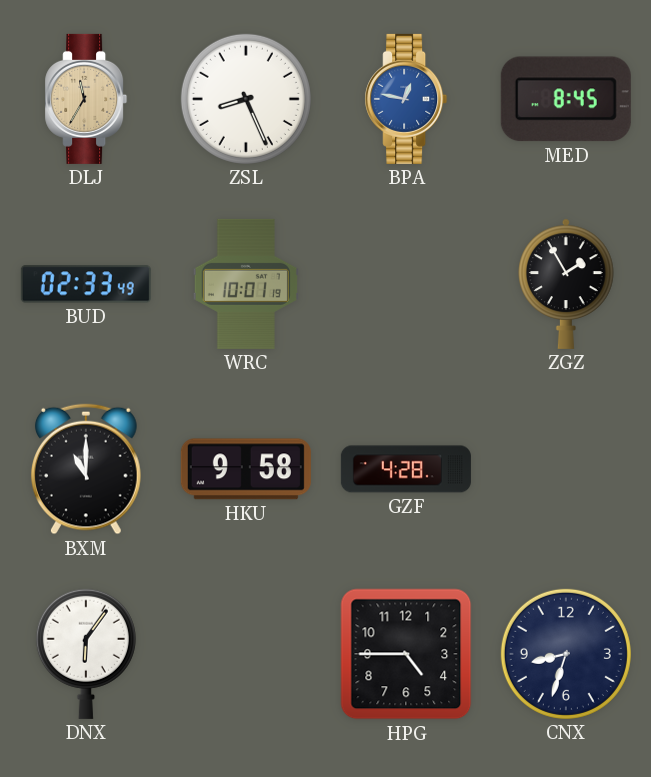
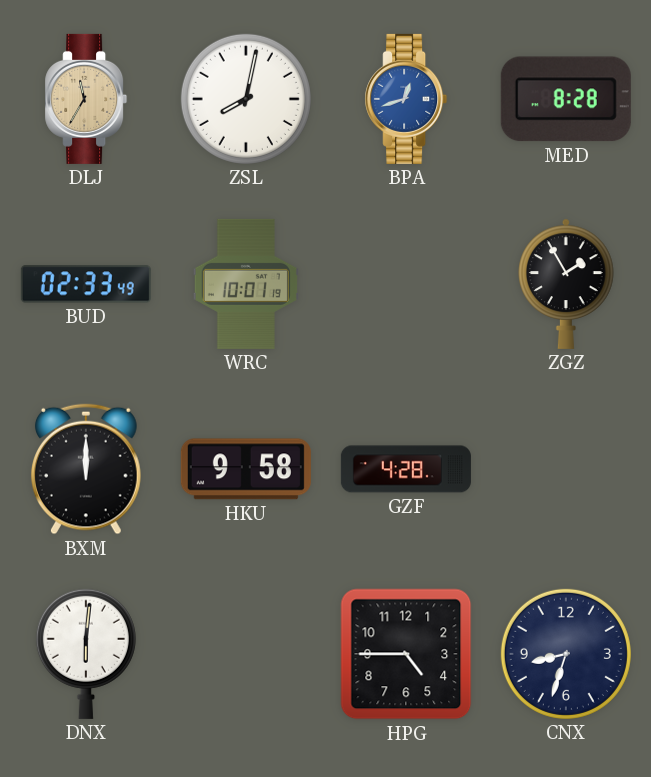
ZSL: 8:26 -> 8:02
BPA: 12:47 -> 12:42
MED: 8:45 -> 8:28
BXM: 11:00 -> 12:00
DNX: 6:06 -> 6:01
